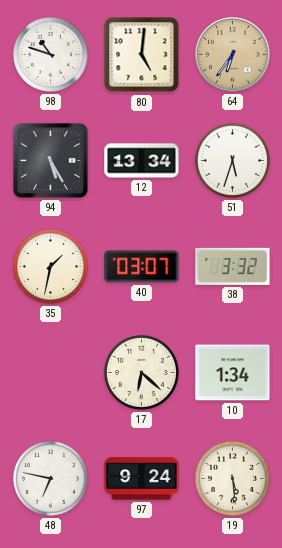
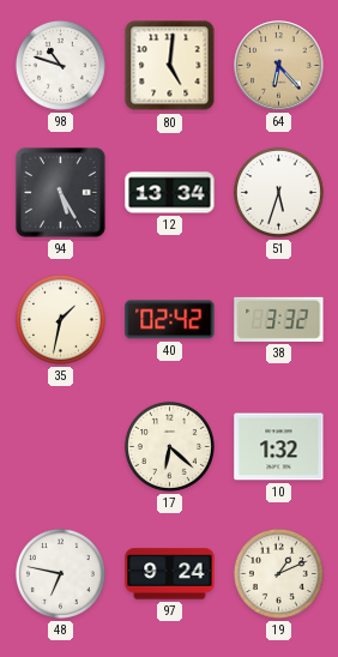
64: 6:36 -> 6:23
40: 03:07 -> 02:42
10: 1:34 -> 1:32
19: 5:29 -> 1:11
